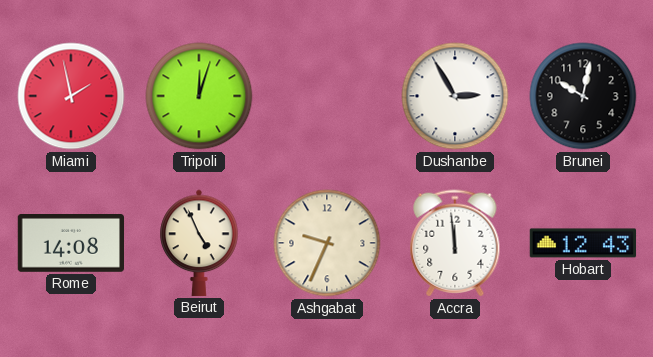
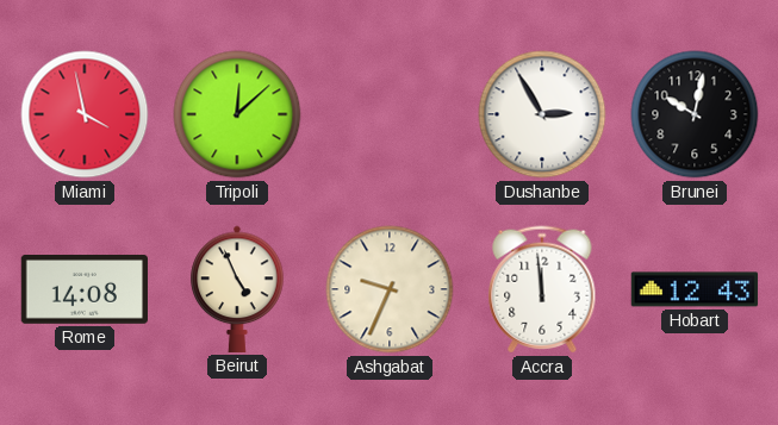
Miami: 1:58 -> 3:58
Tripoli: 12:03 -> 12:08
